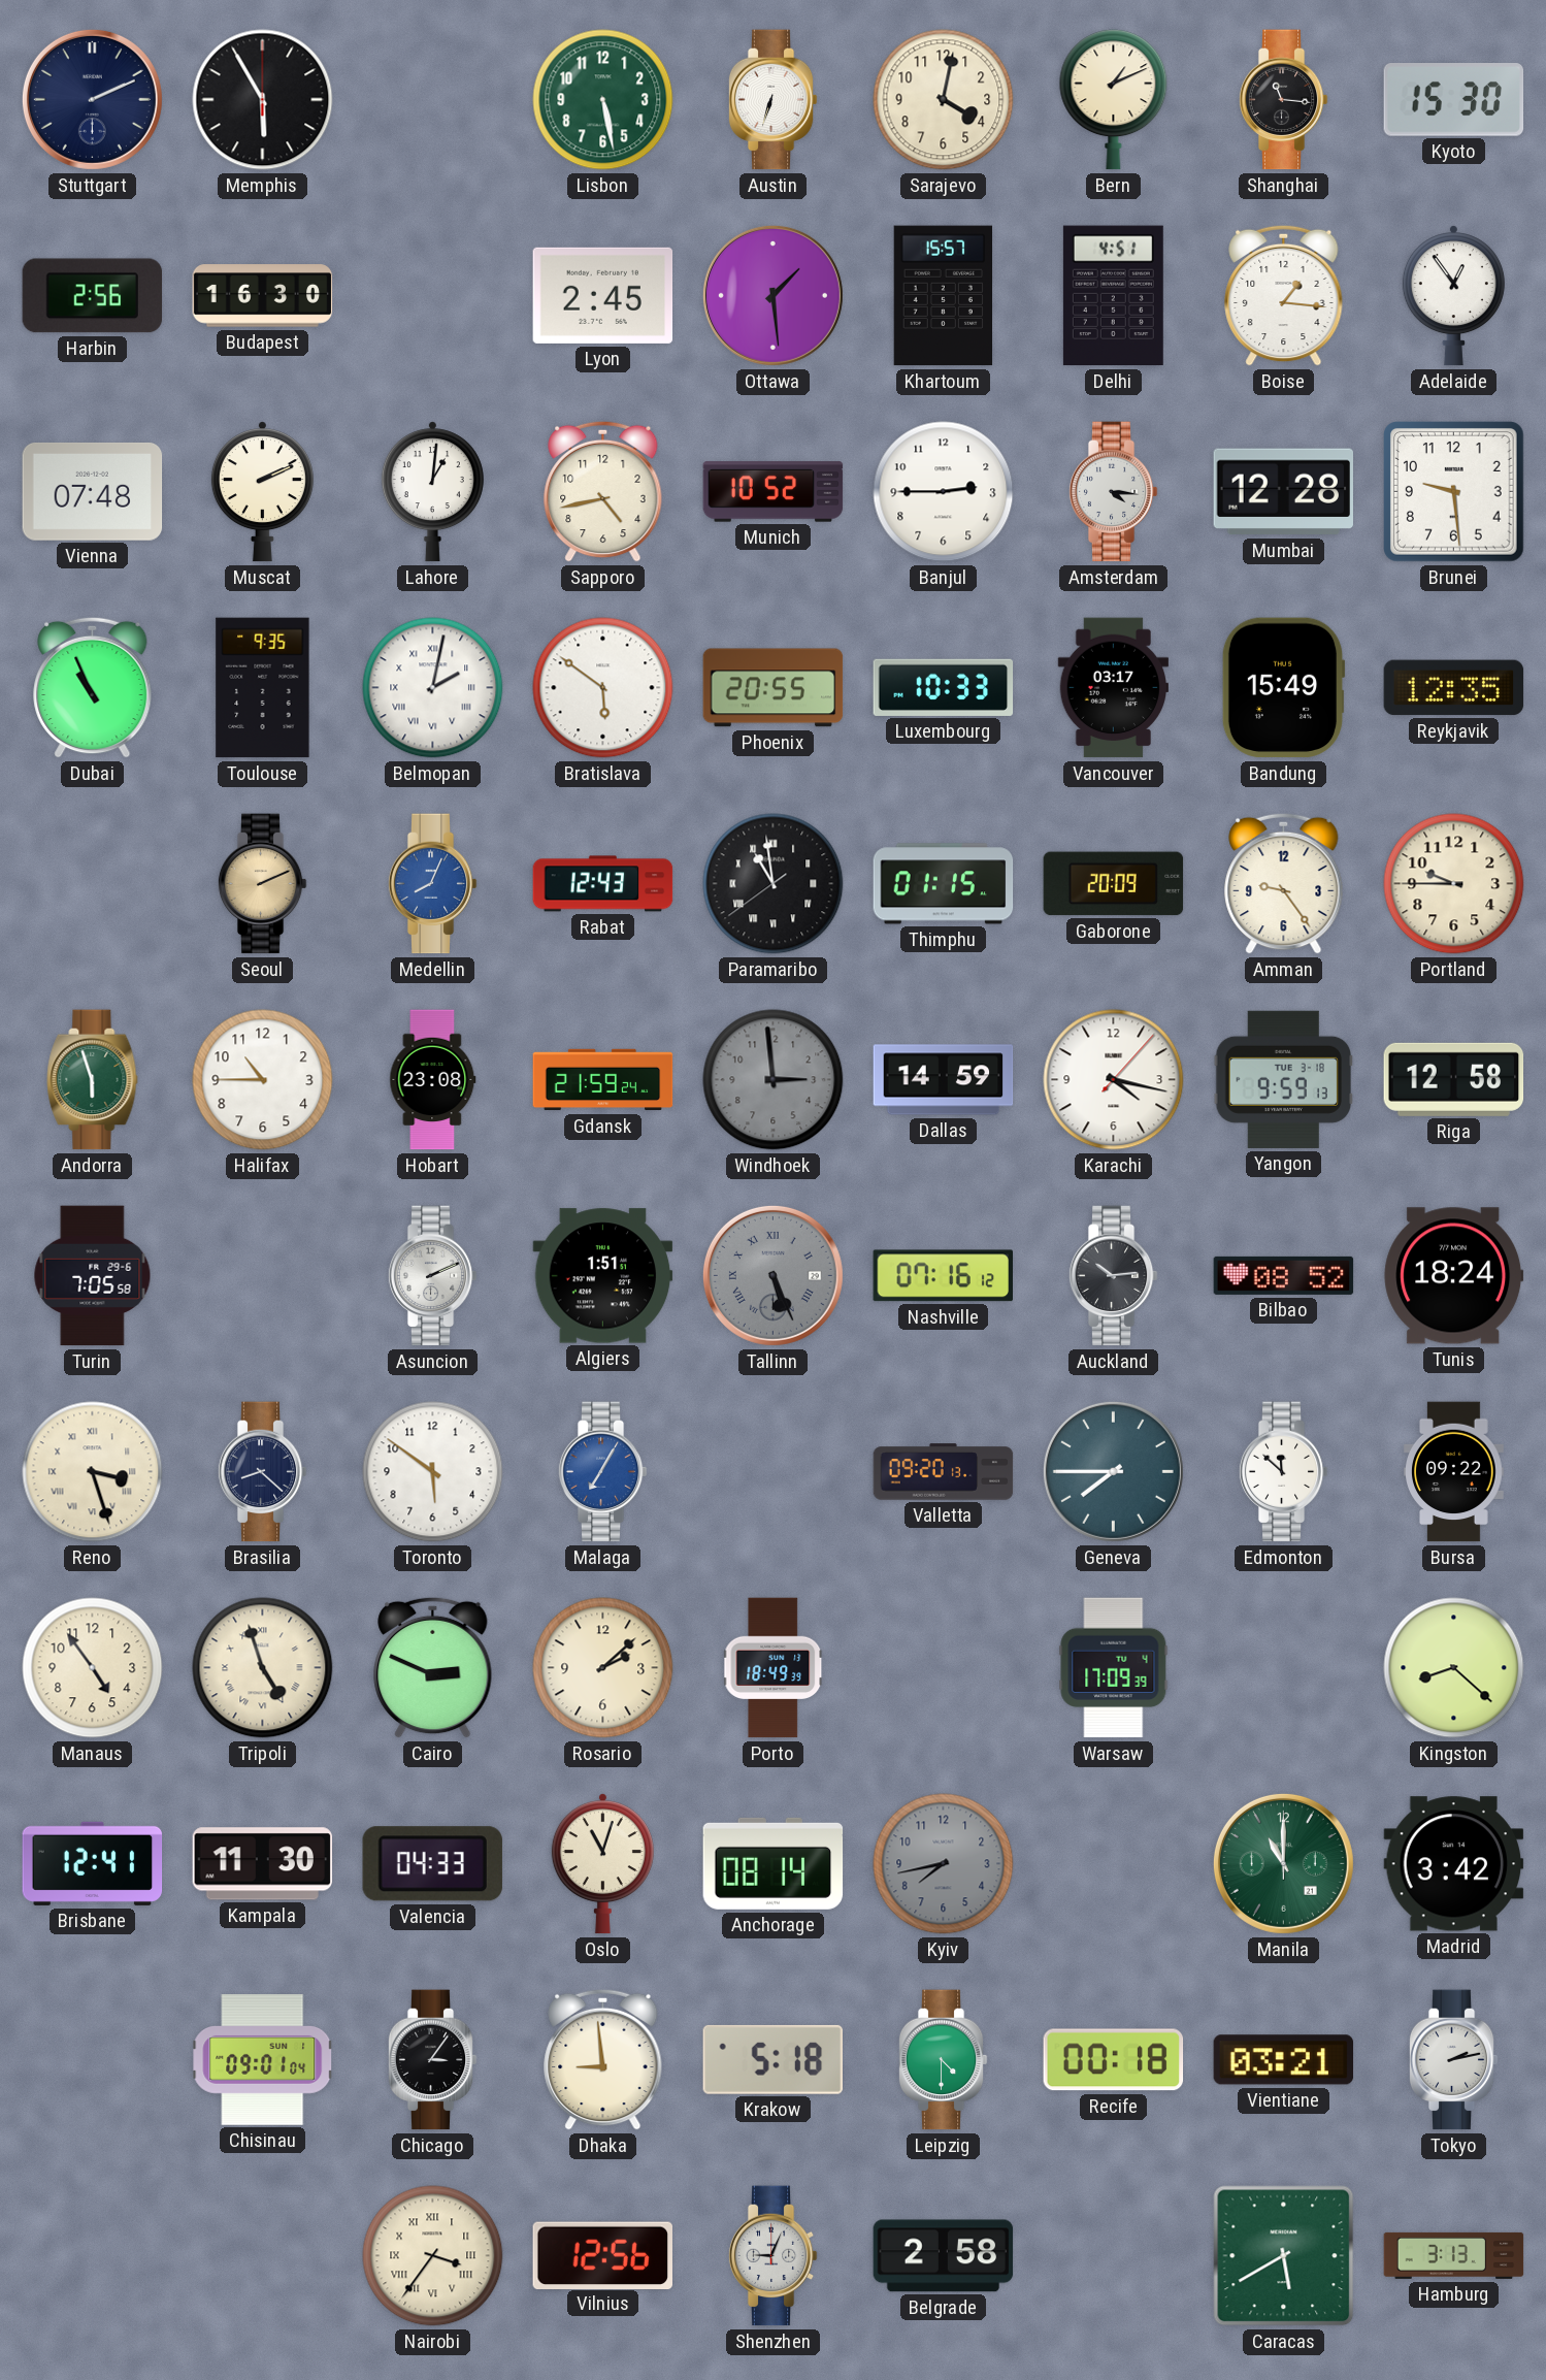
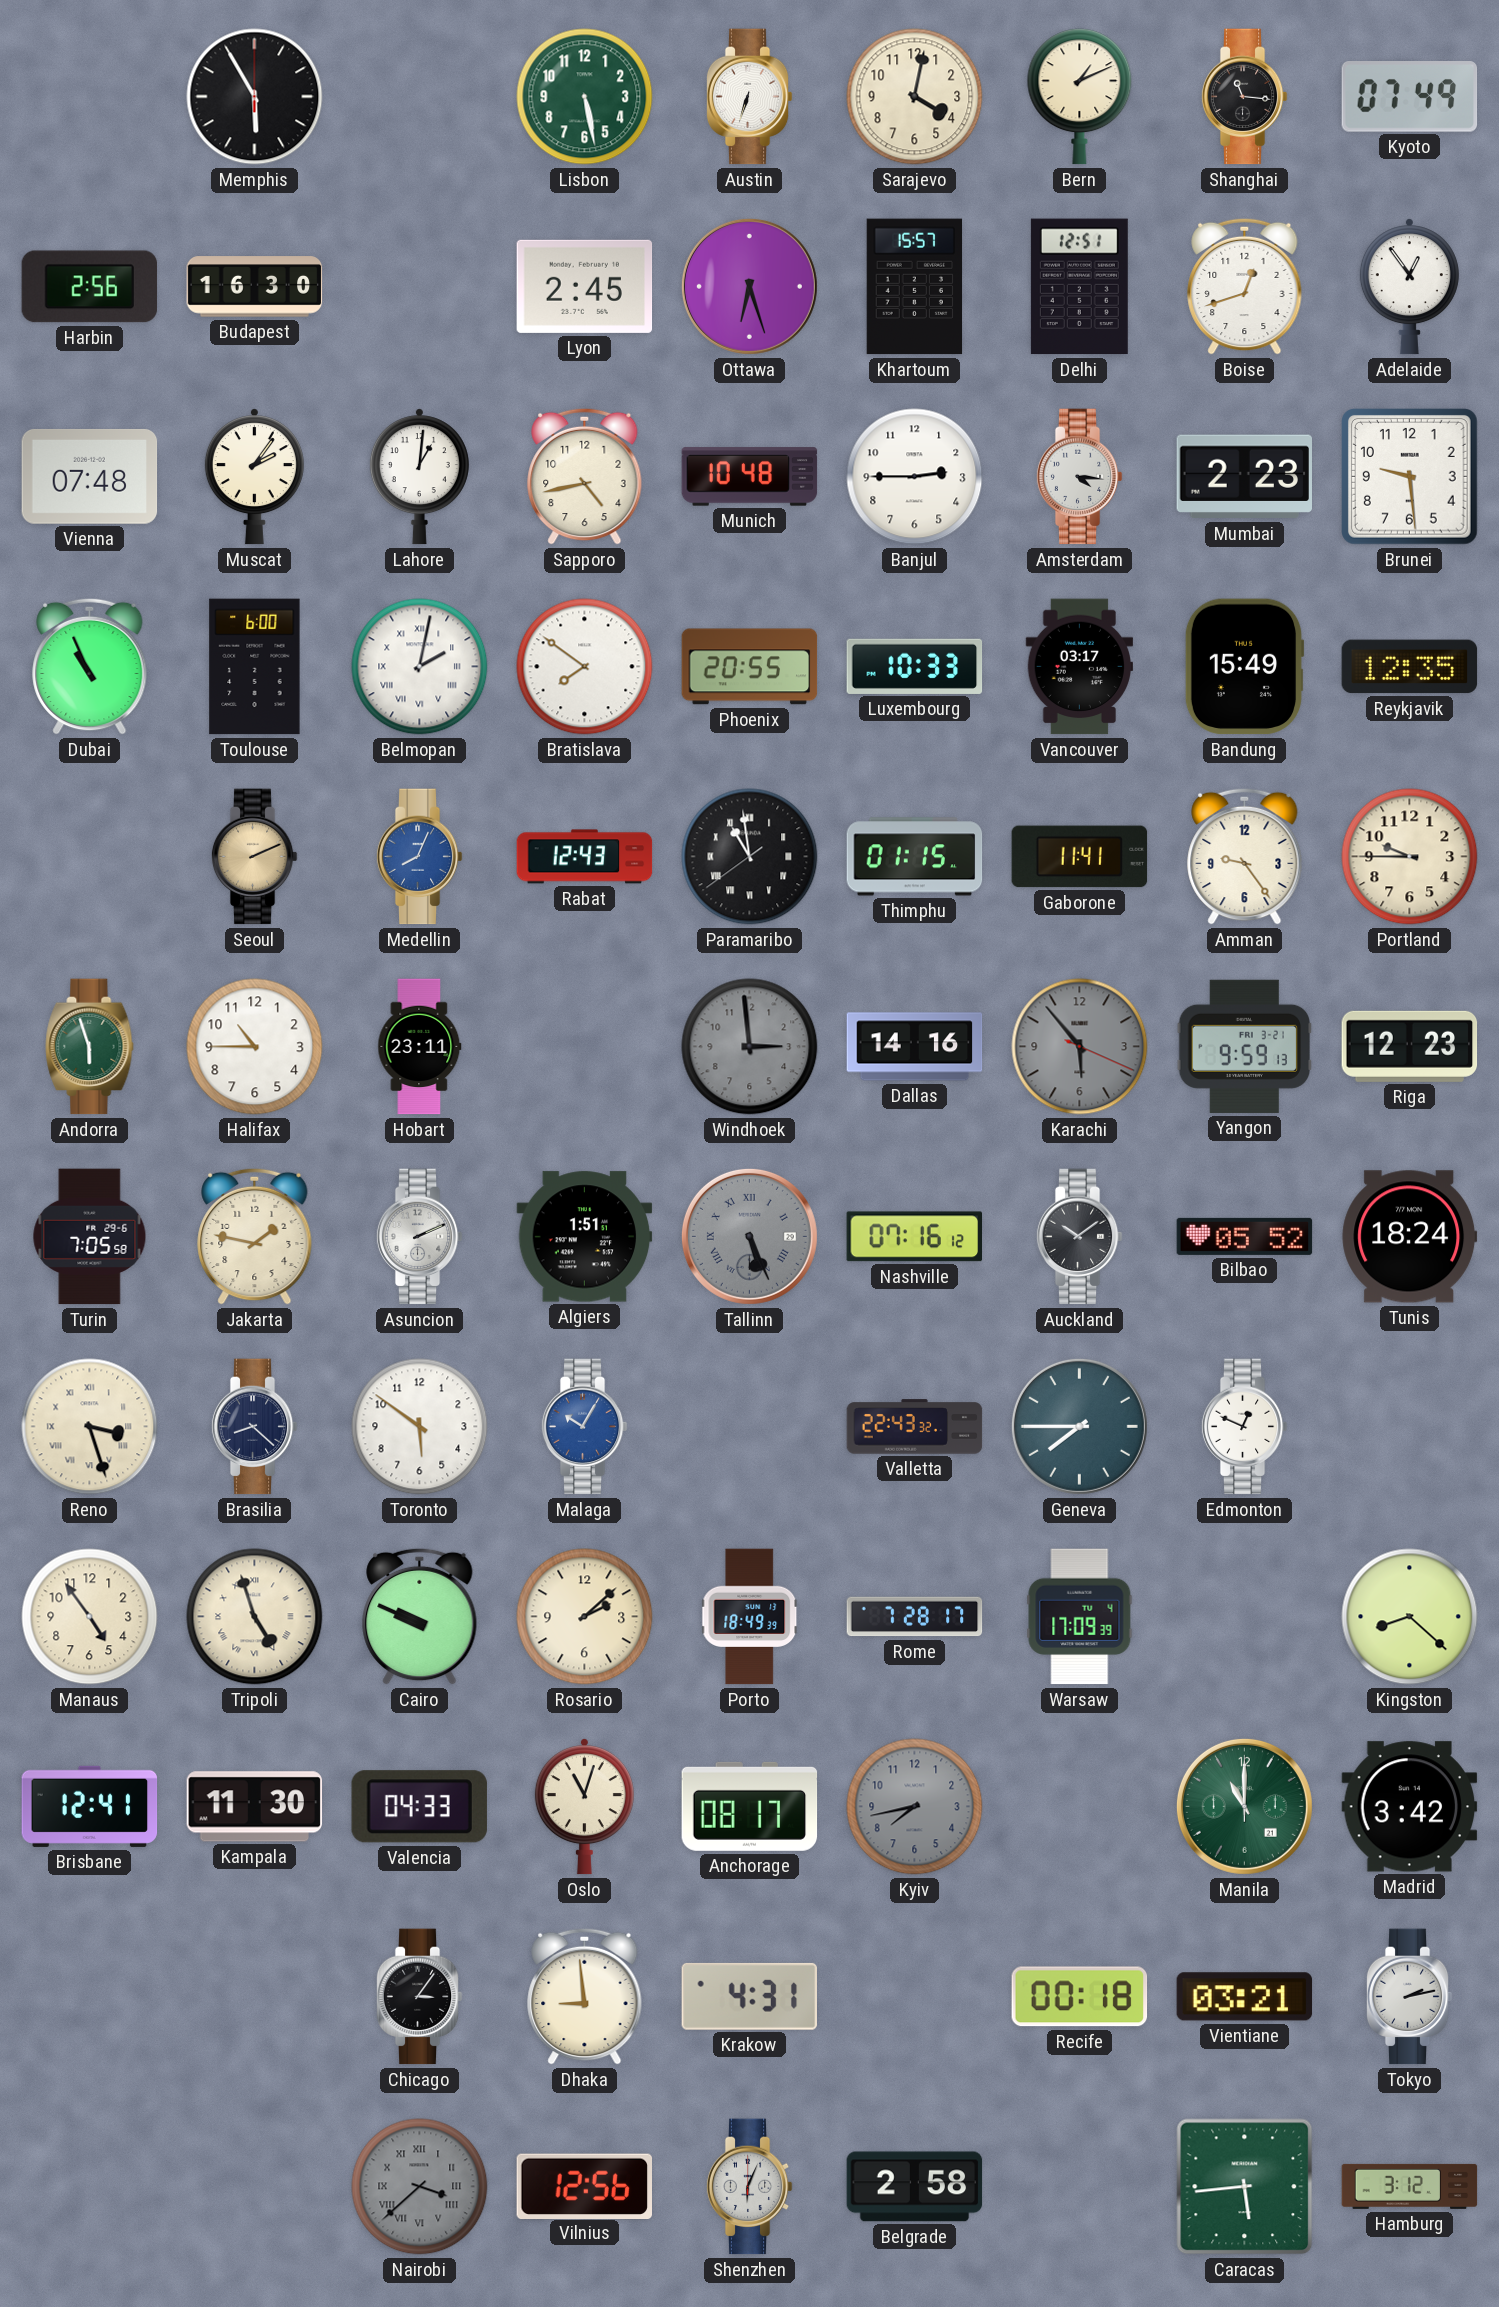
Stuttgart: 2:11 -> none
Kyoto: 15:30 -> 07:49
Ottawa: 1:29 -> 6:27
Delhi: 4:51 -> 12:51
Boise: 1:16 -> 12:42
Muscat: 2:11 -> 2:06
Munich: 10:52 -> 10:48
Mumbai: 12:28 -> 2:23
Toulouse: 9:35 -> 6:00
Bratislava: 5:51 -> 7:51
Gaborone: 20:09 -> 11:41
Hobart: 23:08 -> 23:11
Gdansk: 21:59 -> none
Dallas: 14:59 -> 14:16
Karachi: 4:17 -> 5:53
Karachi dial: white -> grey
Yangon date: TUE 3-18 -> FRI 3-21
Riga: 12:58 -> 12:23
Jakarta: none -> 1:47
Auckland: 10:14 -> 10:09
Bilbao: 08:52 -> 05:52
Malaga: 7:05 -> 10:05
Valletta: 09:20 -> 22:43
Edmonton: 11:52 -> 12:49
Bursa: 09:22 -> none
Cairo: 2:49 -> 9:49
Rome: none -> 7:28
Anchorage: 08:14 -> 08:17
Chisinau: 09:01 -> none
Krakow: 5:18 -> 4:31
Leipzig: 4:30 -> none
Nairobi: 3:36 -> 3:38
Nairobi dial: cream -> grey
Shenzhen: 9:04 -> 6:04
Caracas: 5:40 -> 5:44
Hamburg: 3:13 -> 3:12
